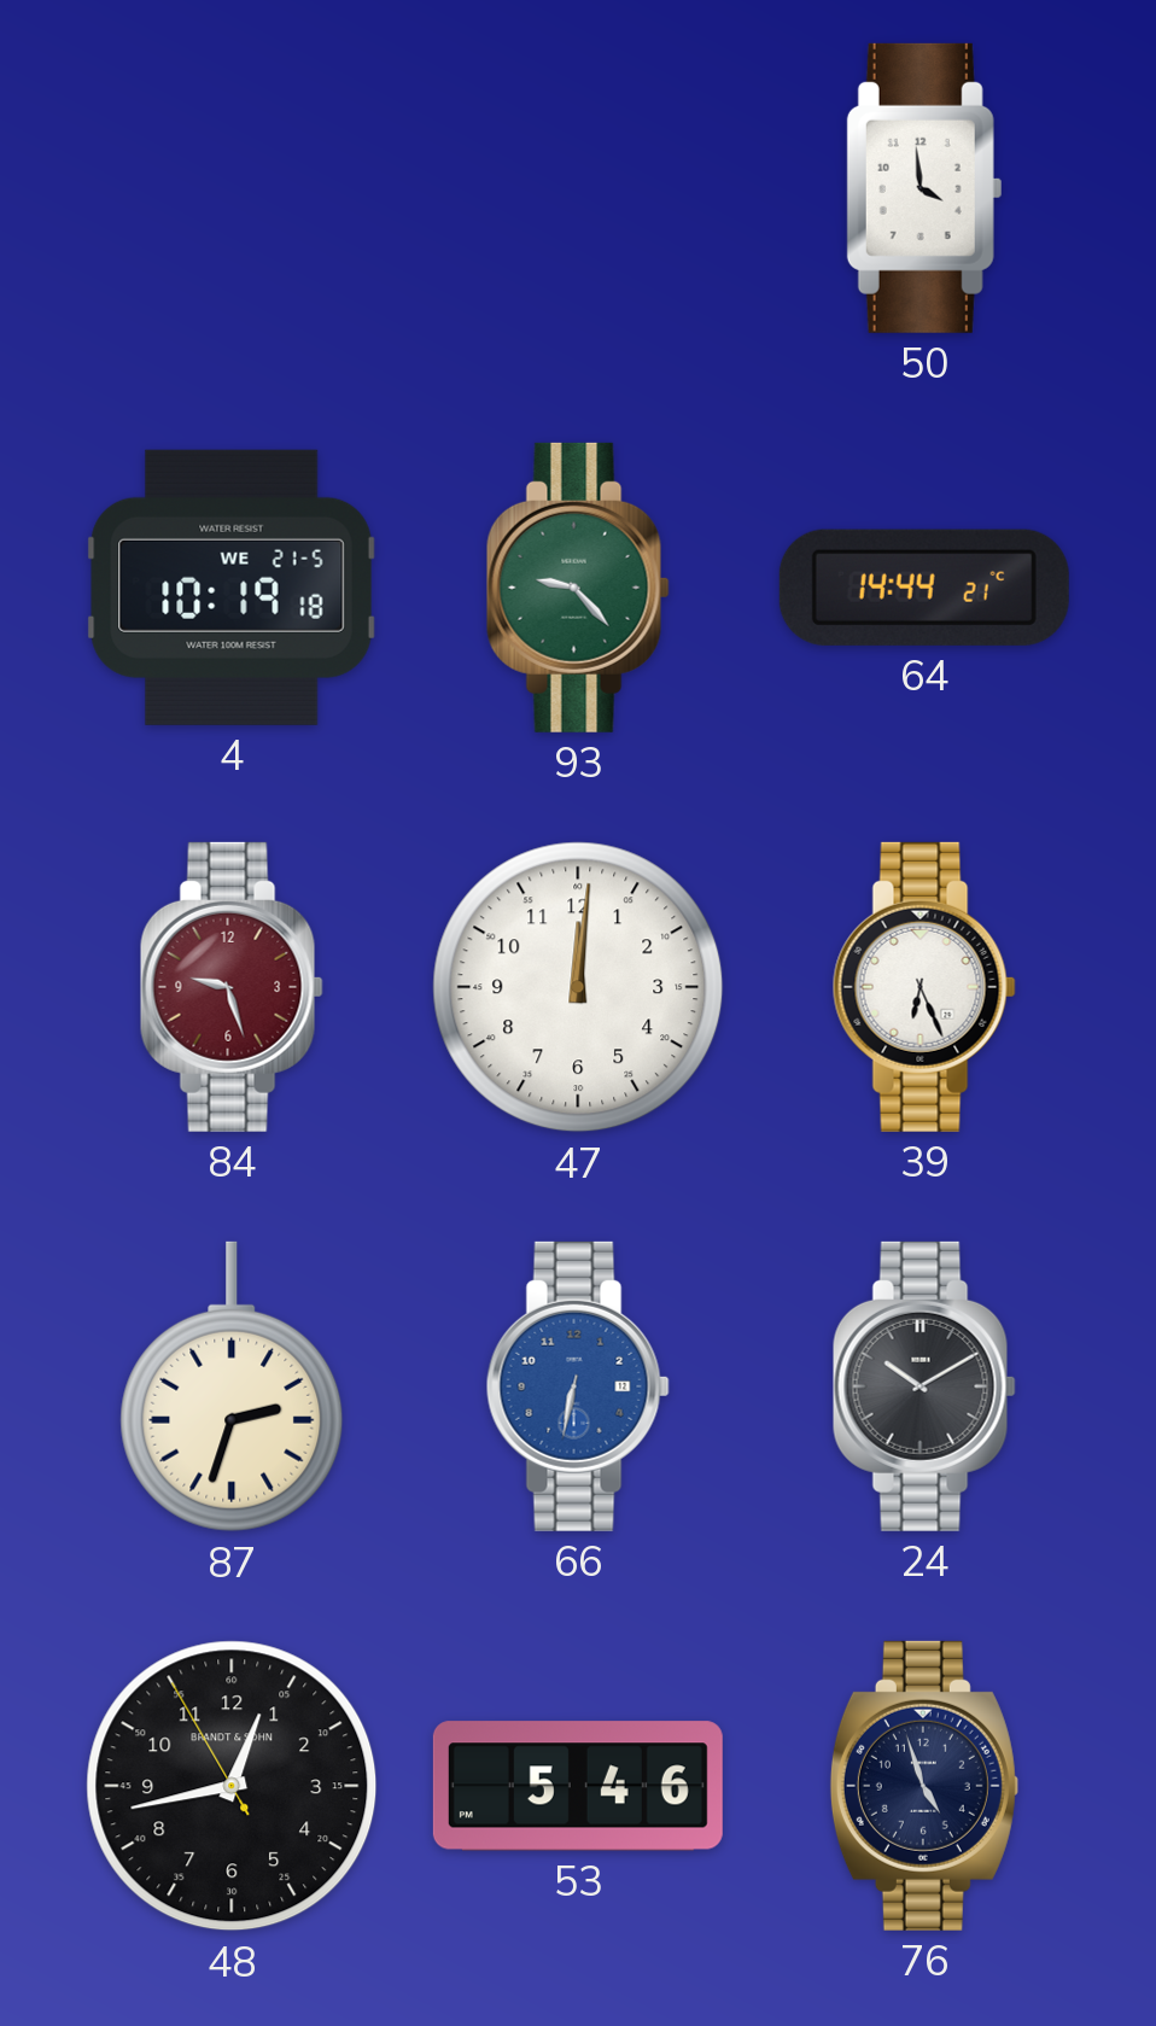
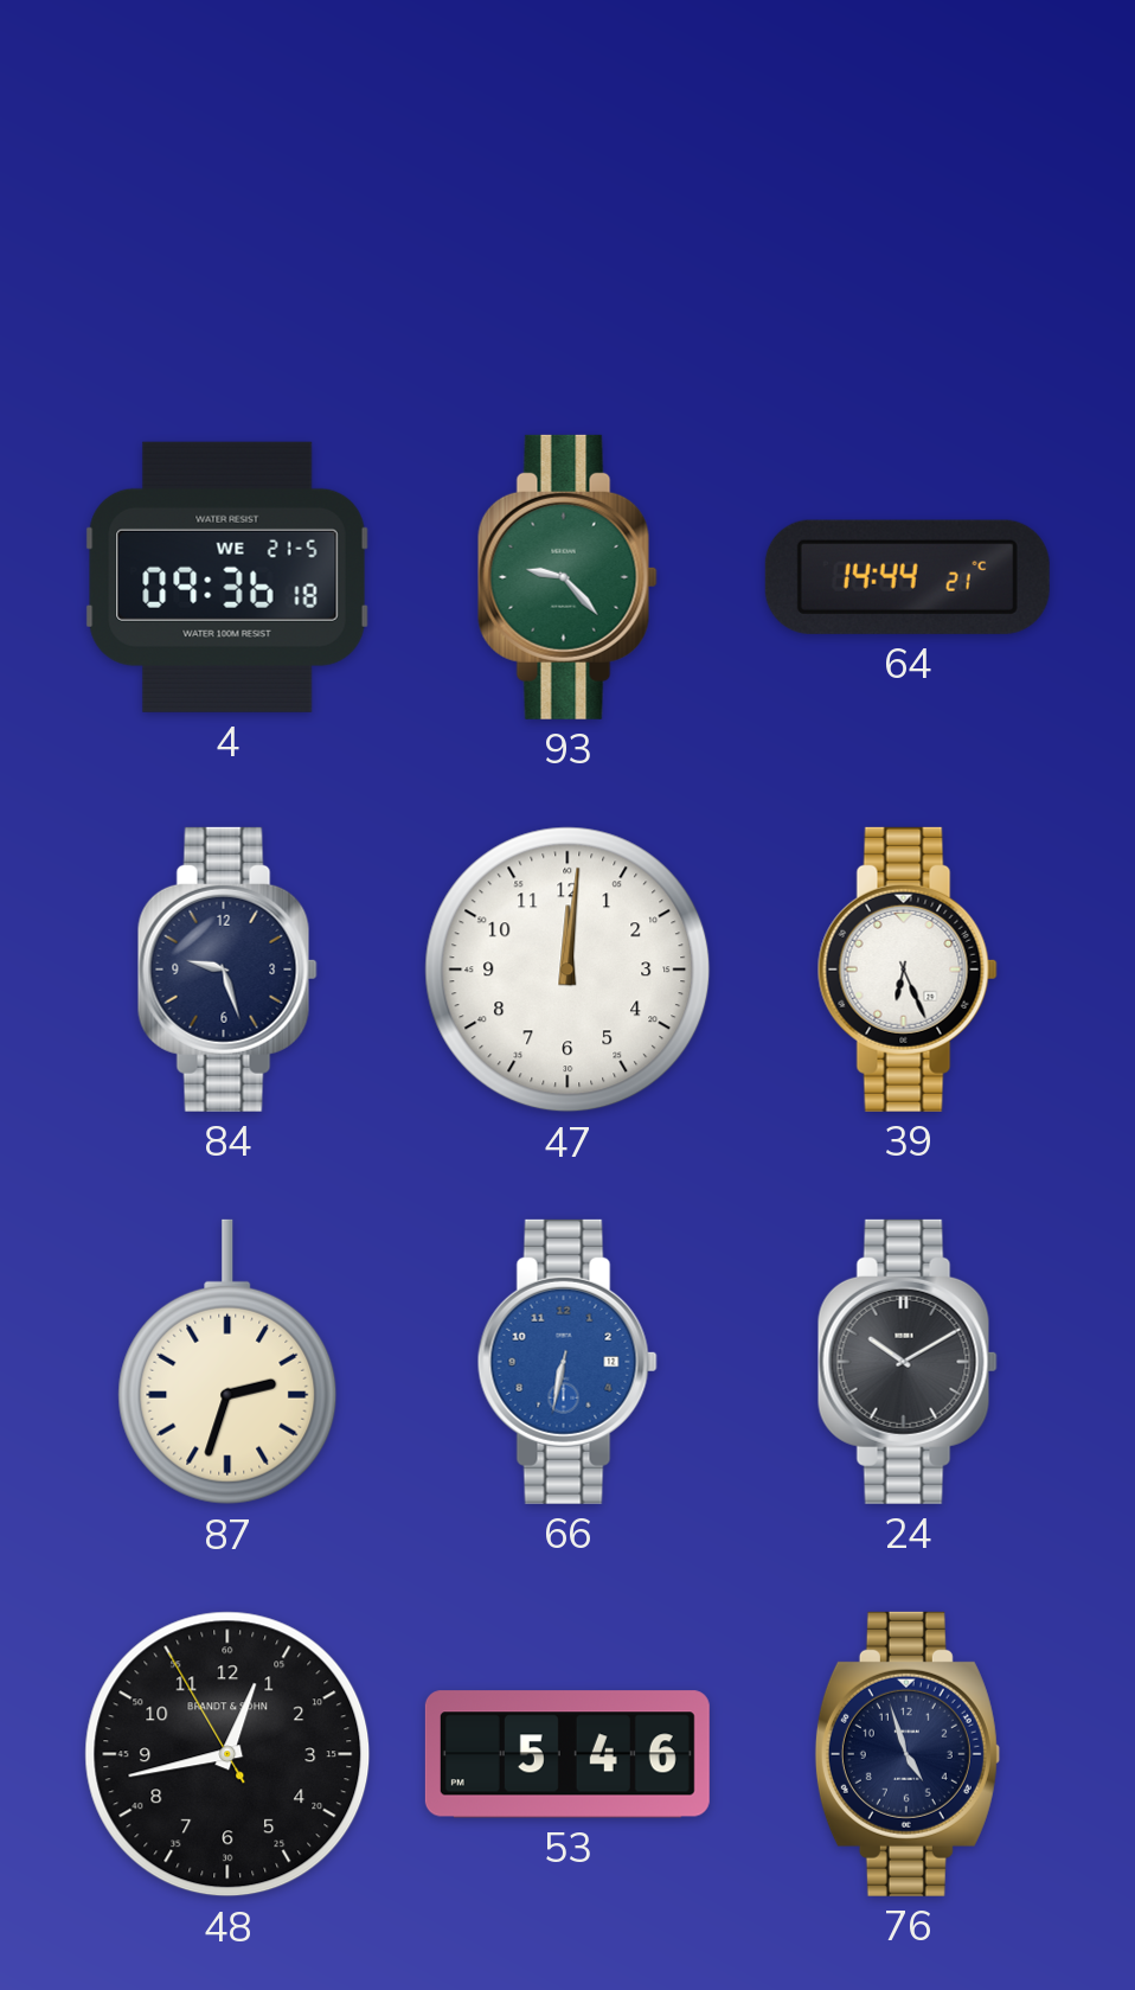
50: 3:59 -> none
4: 10:19 -> 09:36
84 dial: burgundy -> navy
